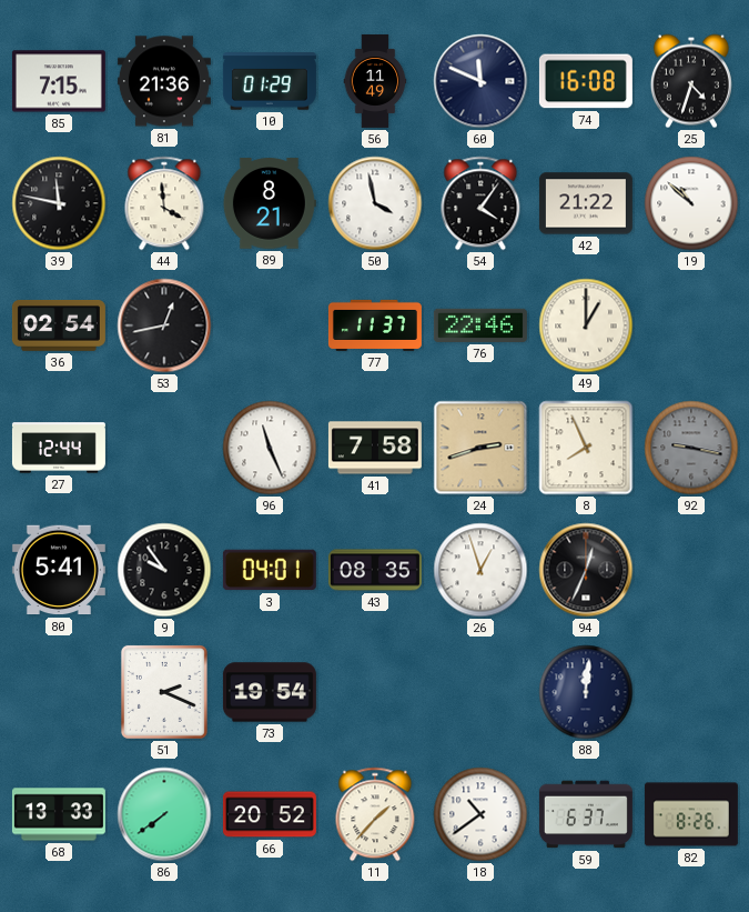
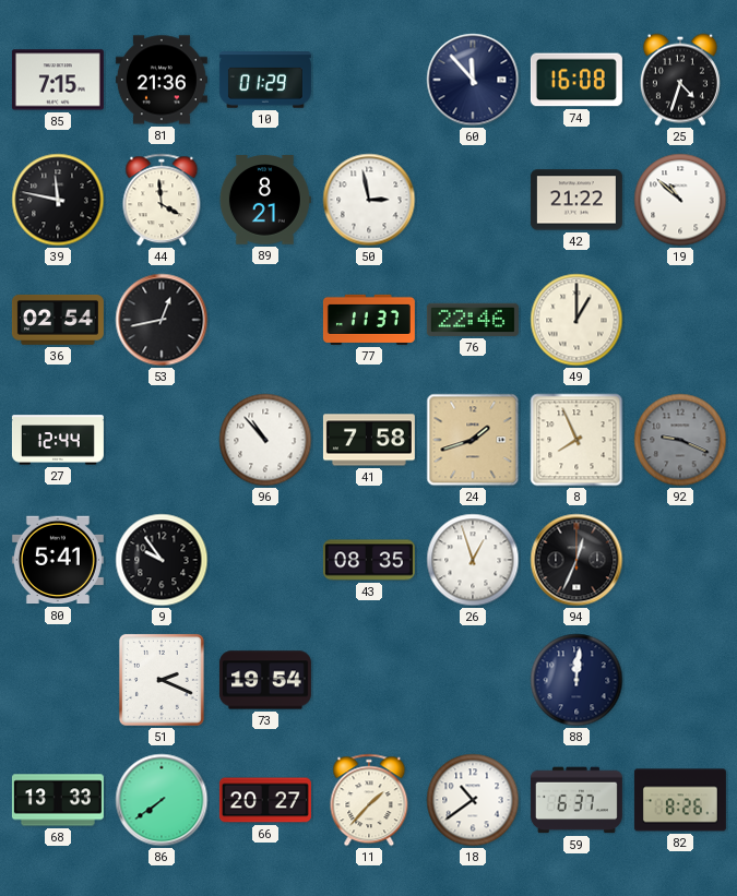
56: 11:49 -> none
60: 11:49 -> 11:53
50: 3:58 -> 2:58
54: 4:06 -> none
96: 11:26 -> 10:53
24: 2:42 -> 1:42
92: 9:17 -> 9:19
3: 04:01 -> none
66: 20:52 -> 20:27
